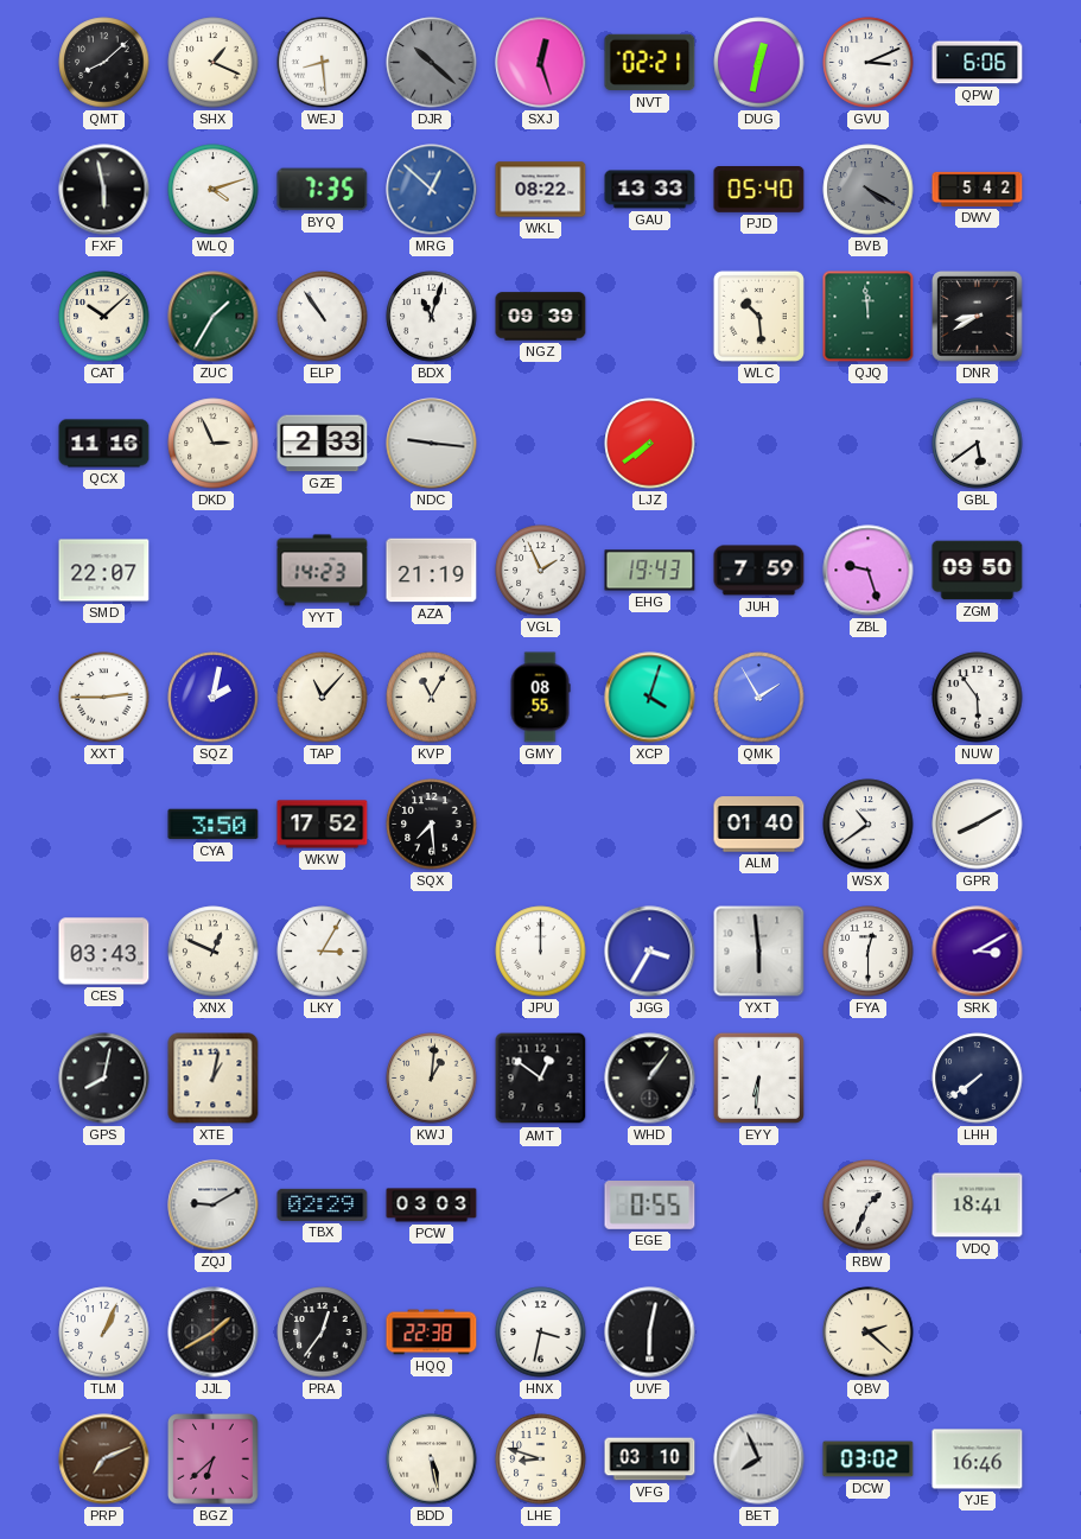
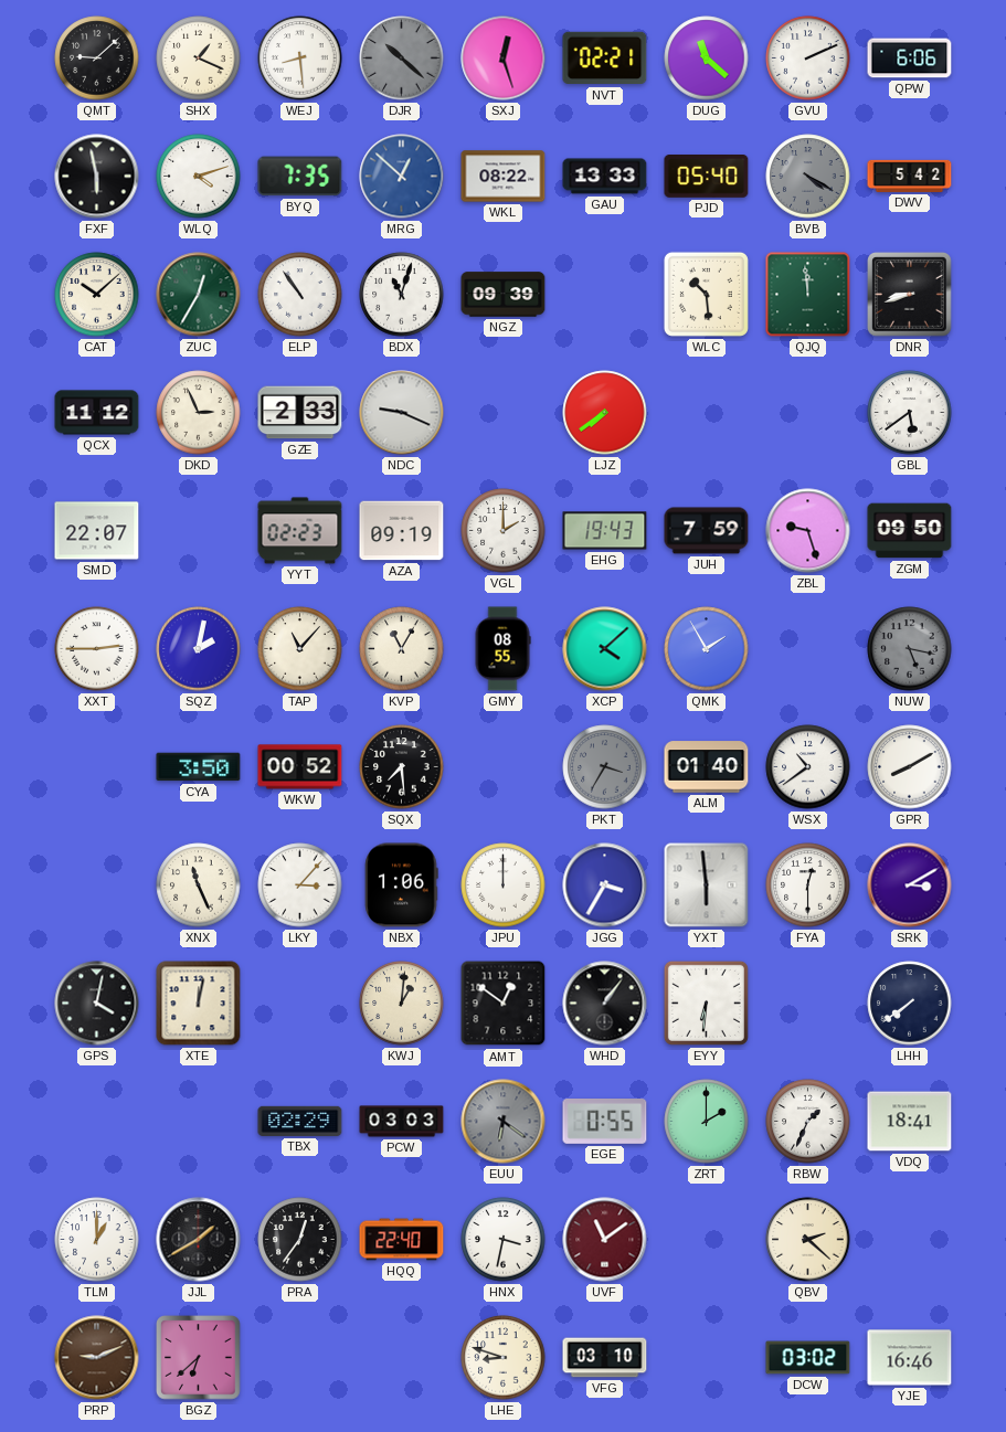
QMT: 8:08 -> 9:08
DUG: 12:32 -> 11:22
GVU: 3:11 -> 2:11
ZUC: 1:35 -> 12:35
DNR: 8:40 -> 8:42
QCX: 11:16 -> 11:12
NDC: 9:16 -> 9:19
YYT: 14:23 -> 02:23
AZA: 21:19 -> 09:19
VGL: 1:56 -> 2:00
XCP: 4:03 -> 4:08
NUW: 5:54 -> 5:17
NUW dial: white -> grey
WKW: 17:52 -> 00:52
PKT: none -> 3:35
CES: 03:43 -> none
XNX: 12:49 -> 11:26
LKY: 3:05 -> 3:07
NBX: none -> 1:06
GPS: 8:02 -> 4:02
XTE: 1:02 -> 12:02
ZQJ: 9:10 -> none
EUU: none -> 6:21
ZRT: none -> 2:00
TLM: 1:04 -> 1:00
HQQ: 22:38 -> 22:40
UVF: 6:02 -> 11:09
UVF dial: black -> burgundy
PRP: 7:11 -> 9:11
BDD: 5:28 -> none
BET: 7:56 -> none
